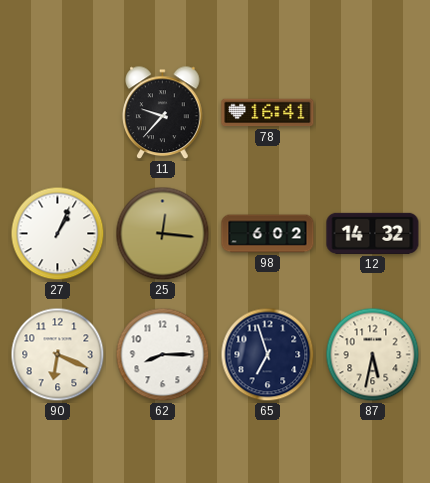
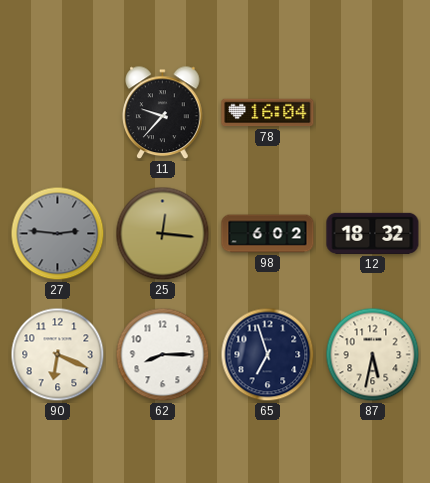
78: 16:41 -> 16:04
27: 1:04 -> 2:46
27 dial: white -> grey
12: 14:32 -> 18:32
